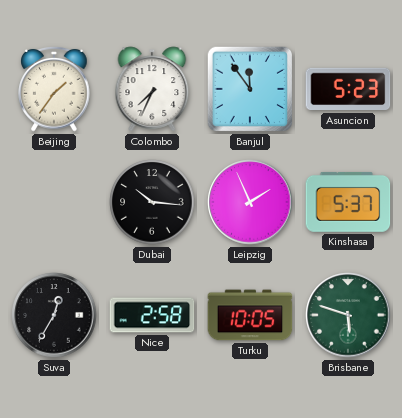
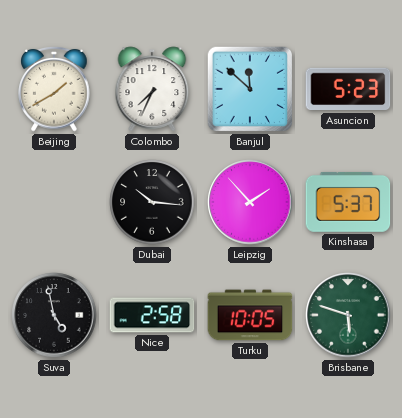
Beijing: 1:36 -> 1:40
Banjul: 11:54 -> 11:52
Leipzig: 1:56 -> 1:53
Suva: 12:35 -> 4:58
